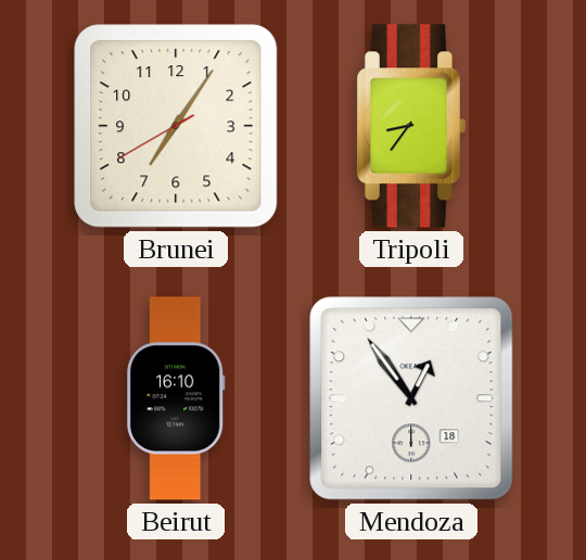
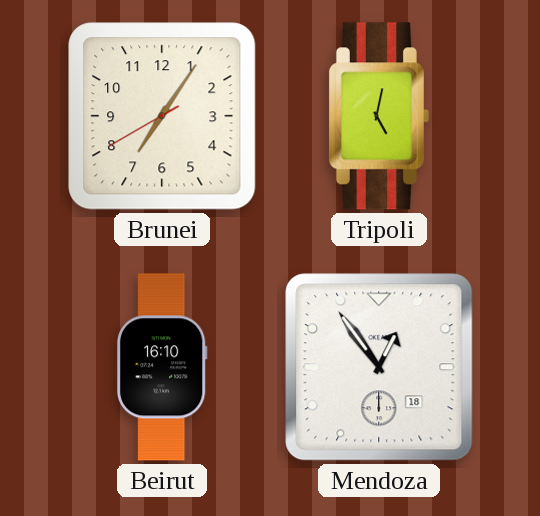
Tripoli: 8:36 -> 5:02
